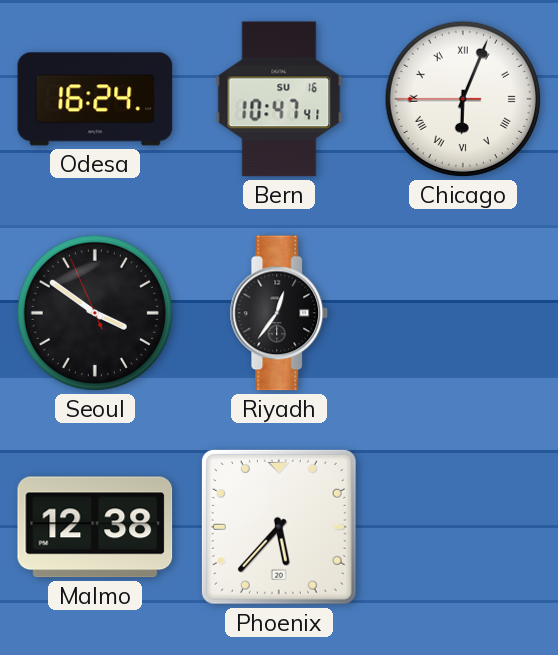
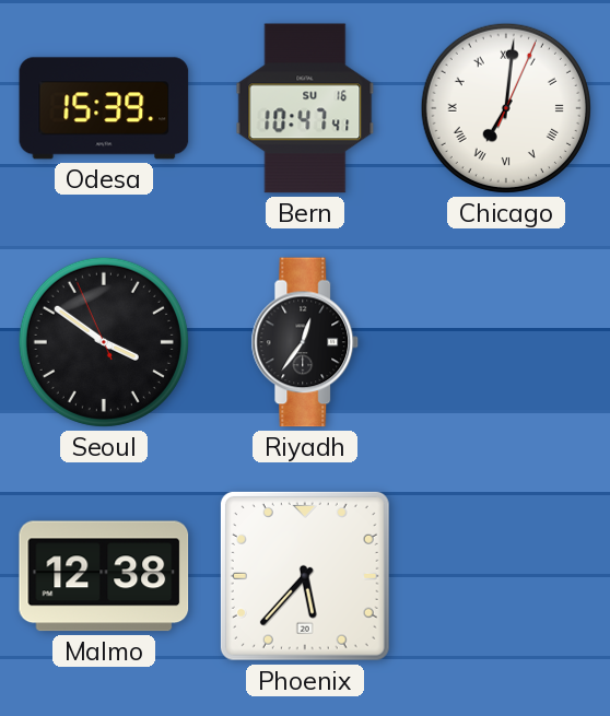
Odesa: 16:24 -> 15:39
Chicago: 6:03 -> 7:01
